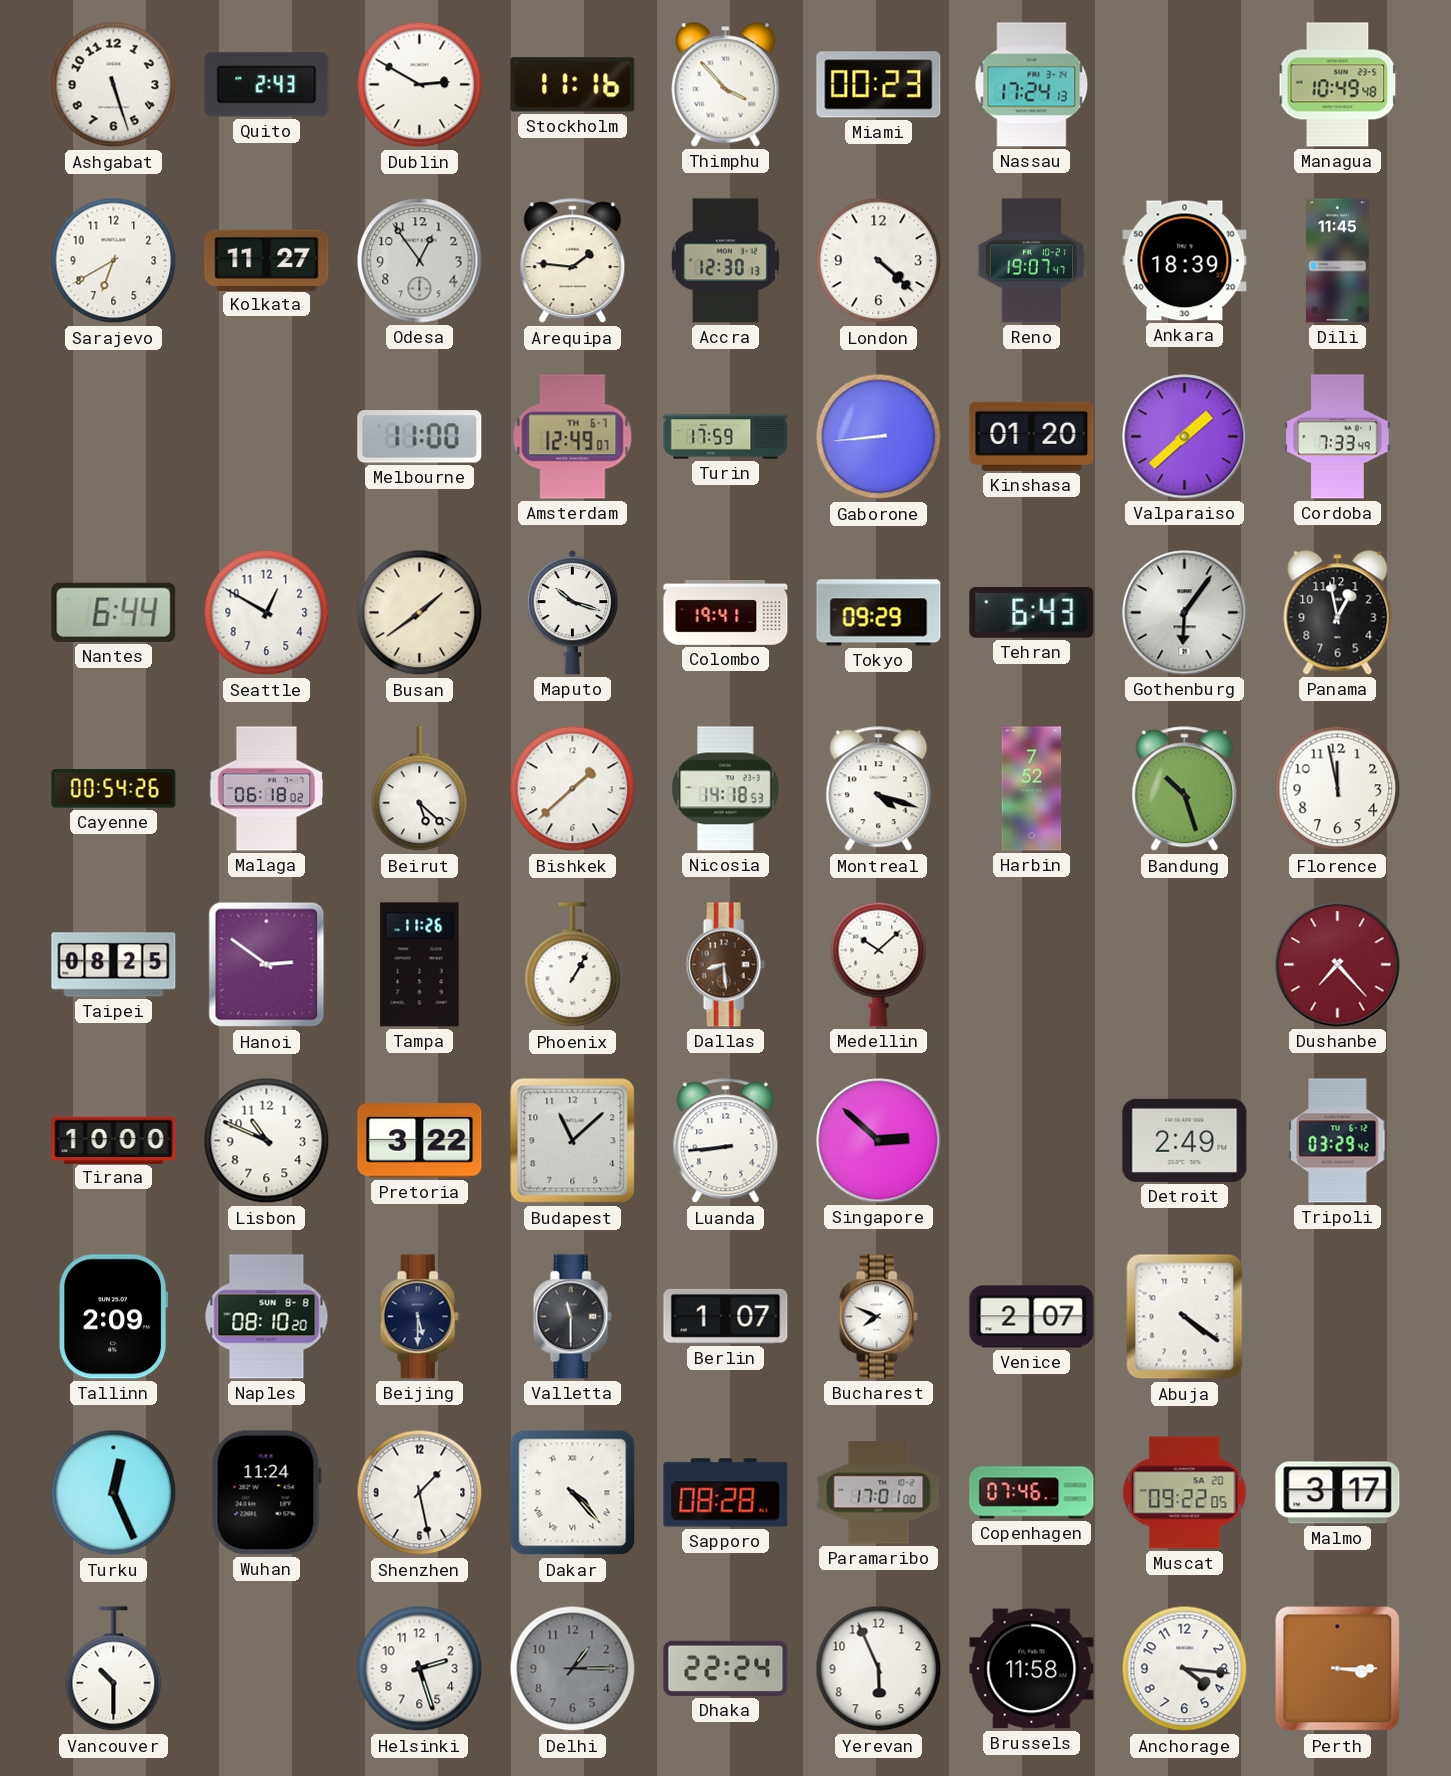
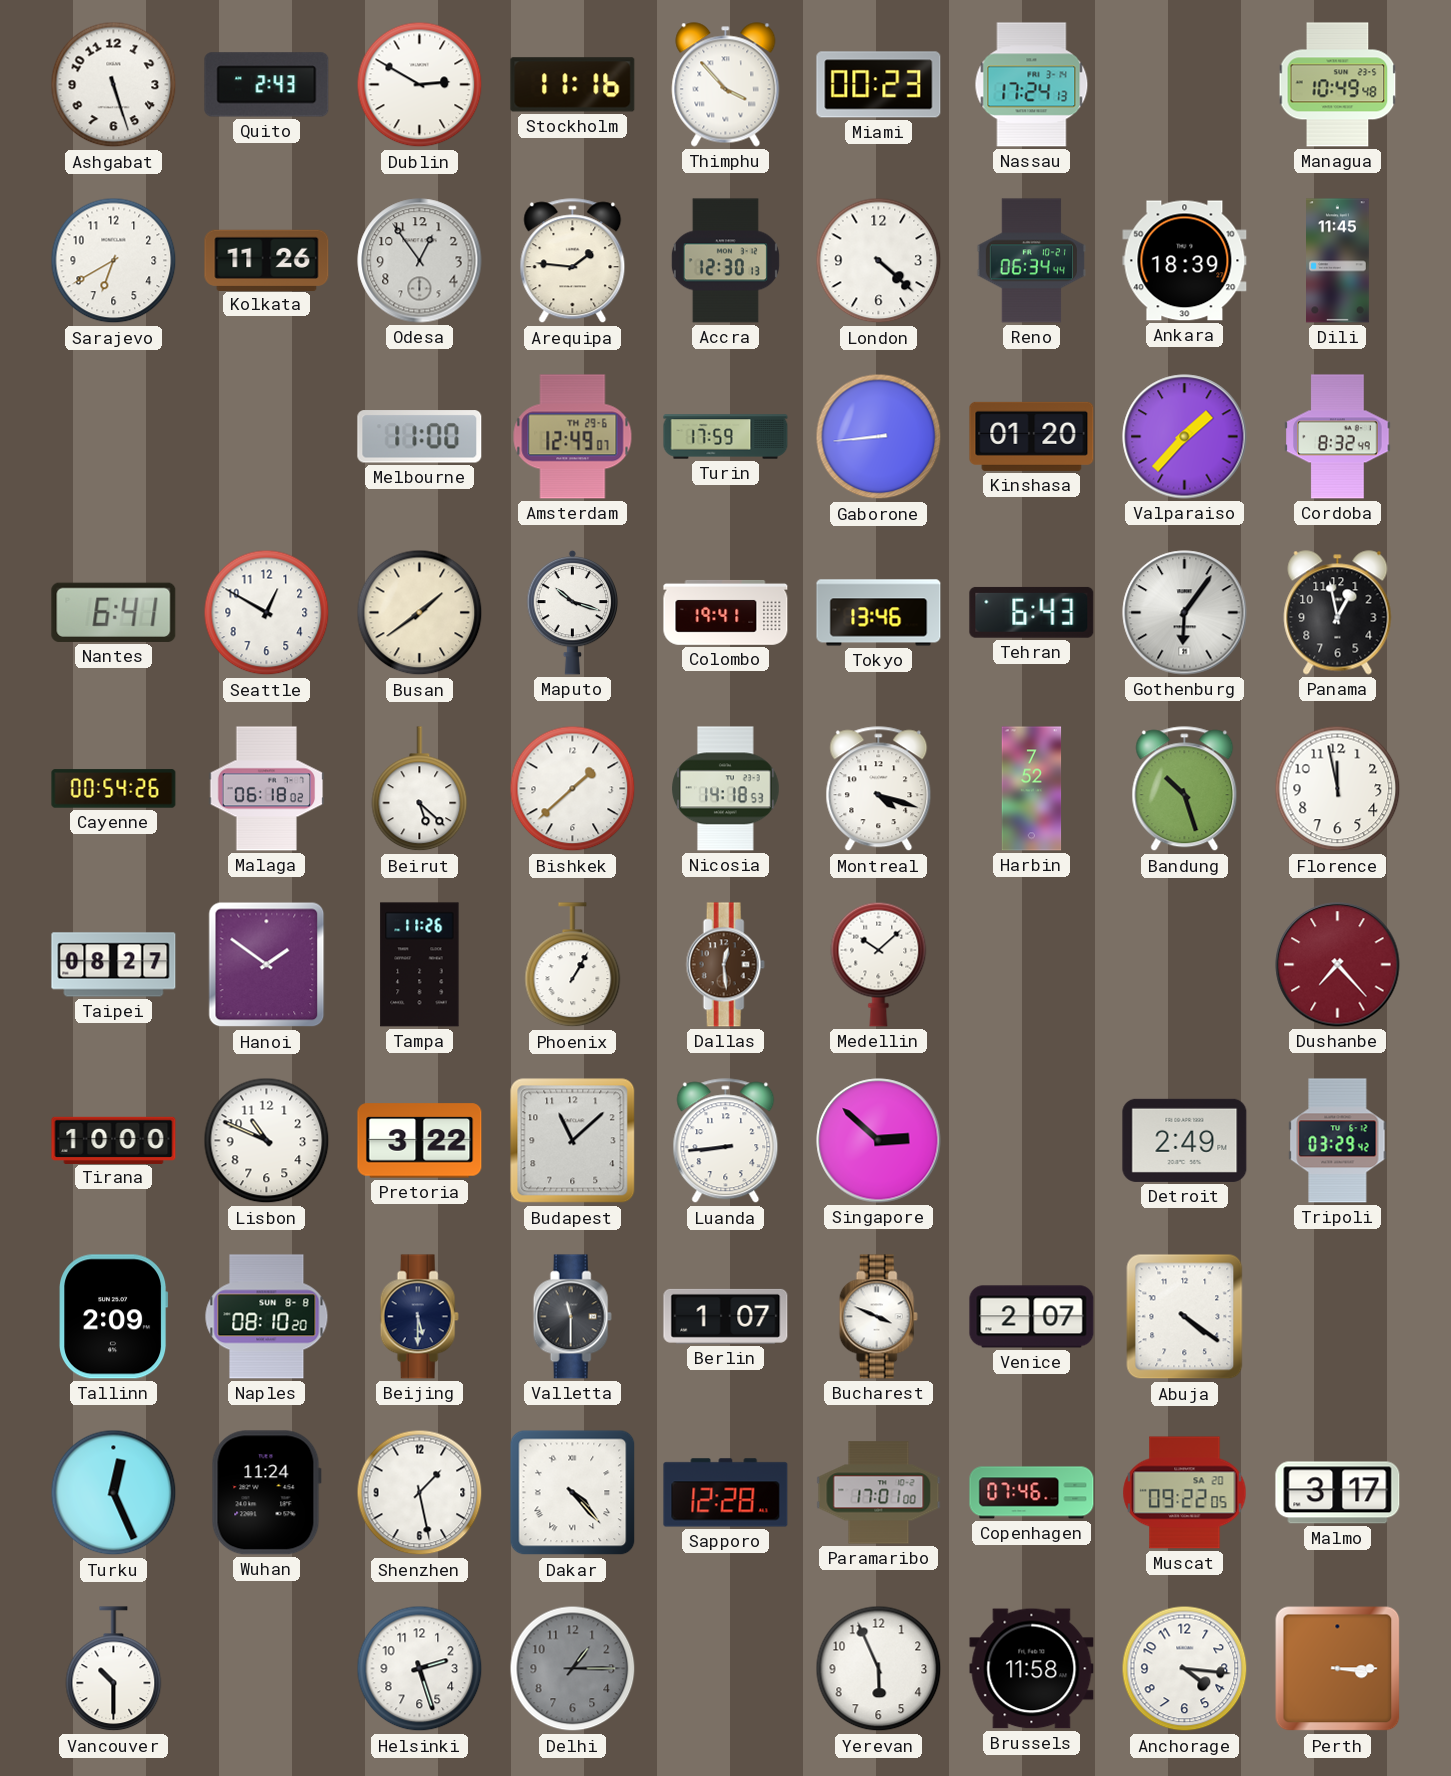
Kolkata: 11:27 -> 11:26
Reno: 19:07 -> 06:34
Amsterdam date: TH 6-7 -> TH 29-6
Valparaiso: 1:38 -> 1:37
Cordoba: 7:33 -> 8:32
Nantes: 6:44 -> 6:41
Tokyo: 09:29 -> 13:46
Taipei: 08:25 -> 08:27
Hanoi: 2:51 -> 1:51
Dallas: 8:29 -> 12:29
Bucharest: 7:49 -> 3:49
Sapporo: 08:28 -> 12:28
Dhaka: 22:24 -> none
